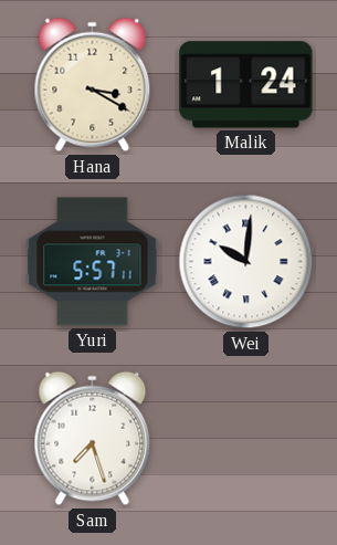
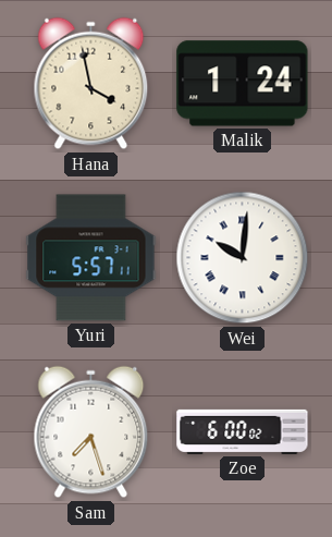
Hana: 3:20 -> 3:58
Zoe: none -> 6:00
